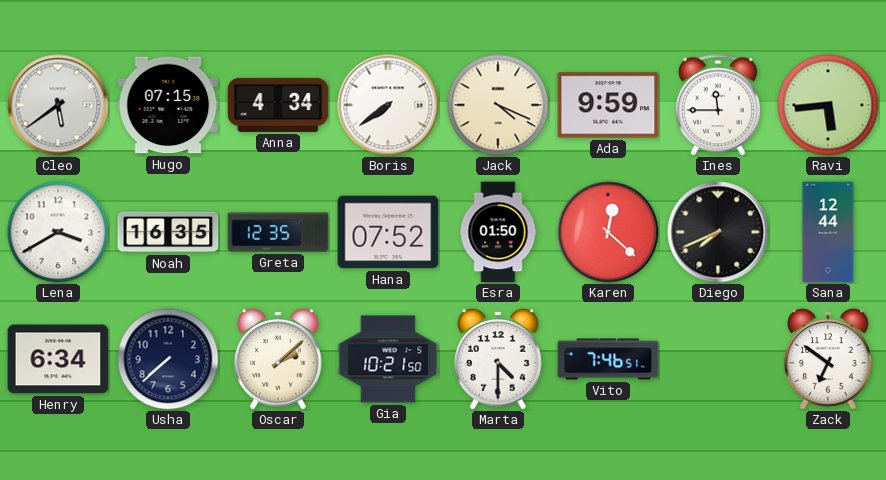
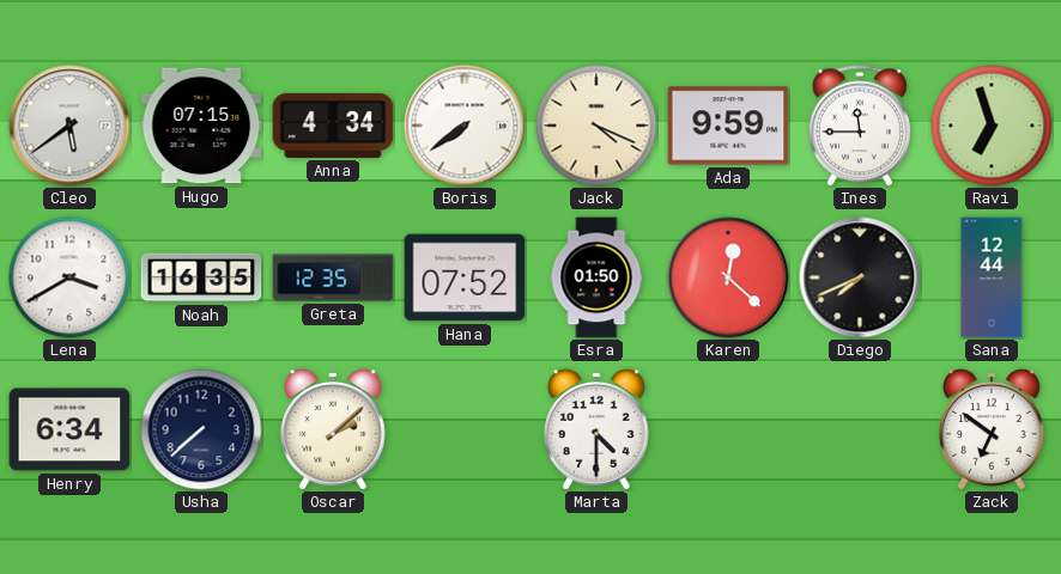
Ravi: 5:44 -> 6:57
Gia: 10:21 -> none
Vito: 7:46 -> none
